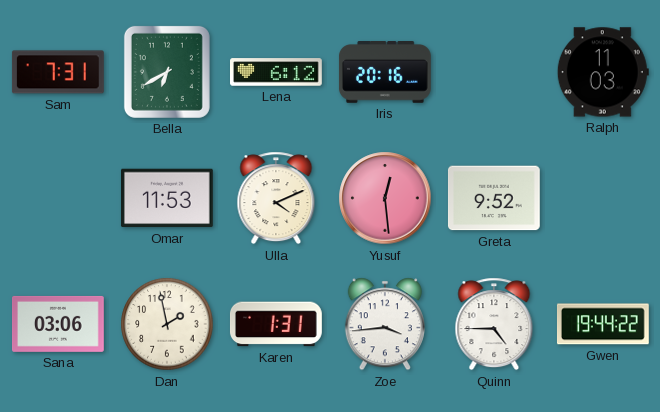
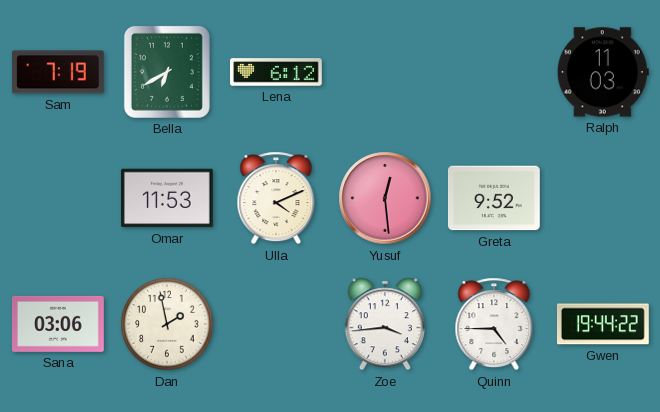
Sam: 7:31 -> 7:19
Iris: 20:16 -> none
Karen: 1:31 -> none
